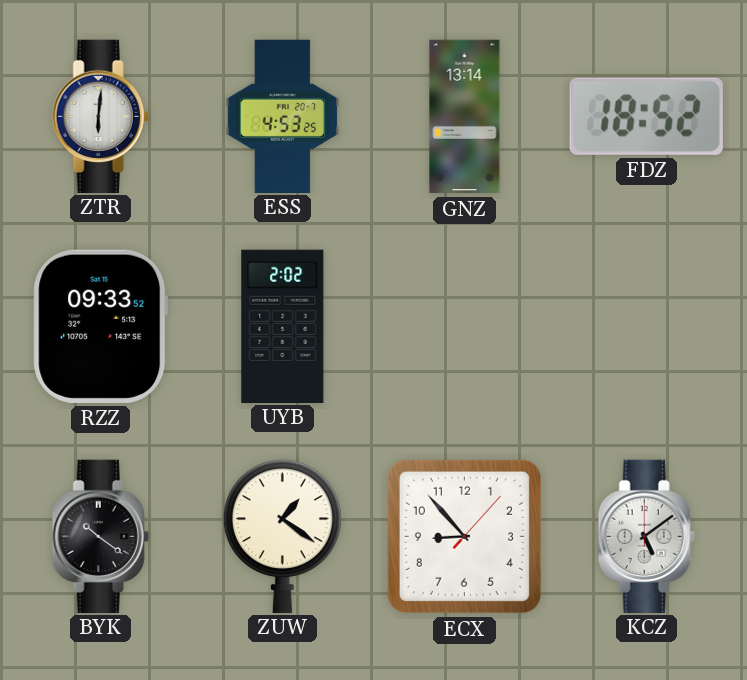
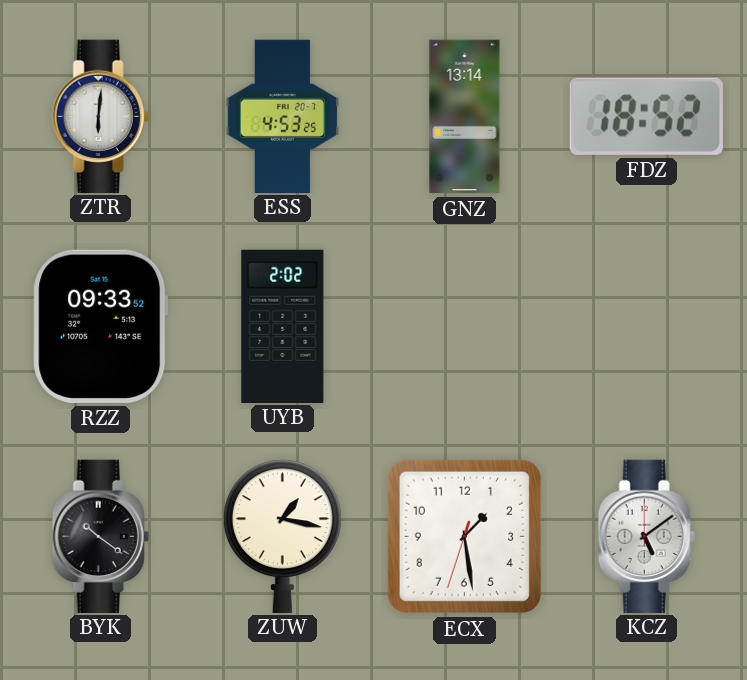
ZUW: 1:21 -> 1:17
ECX: 8:53 -> 1:28
